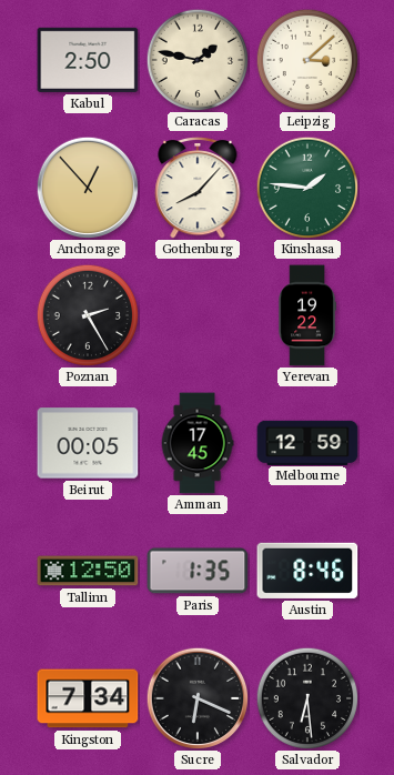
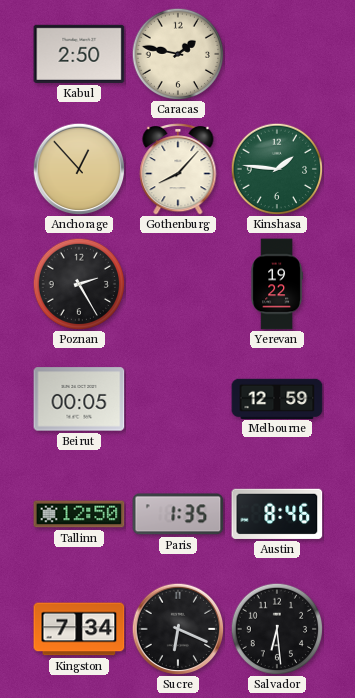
Leipzig: 3:08 -> none
Amman: 17:45 -> none
